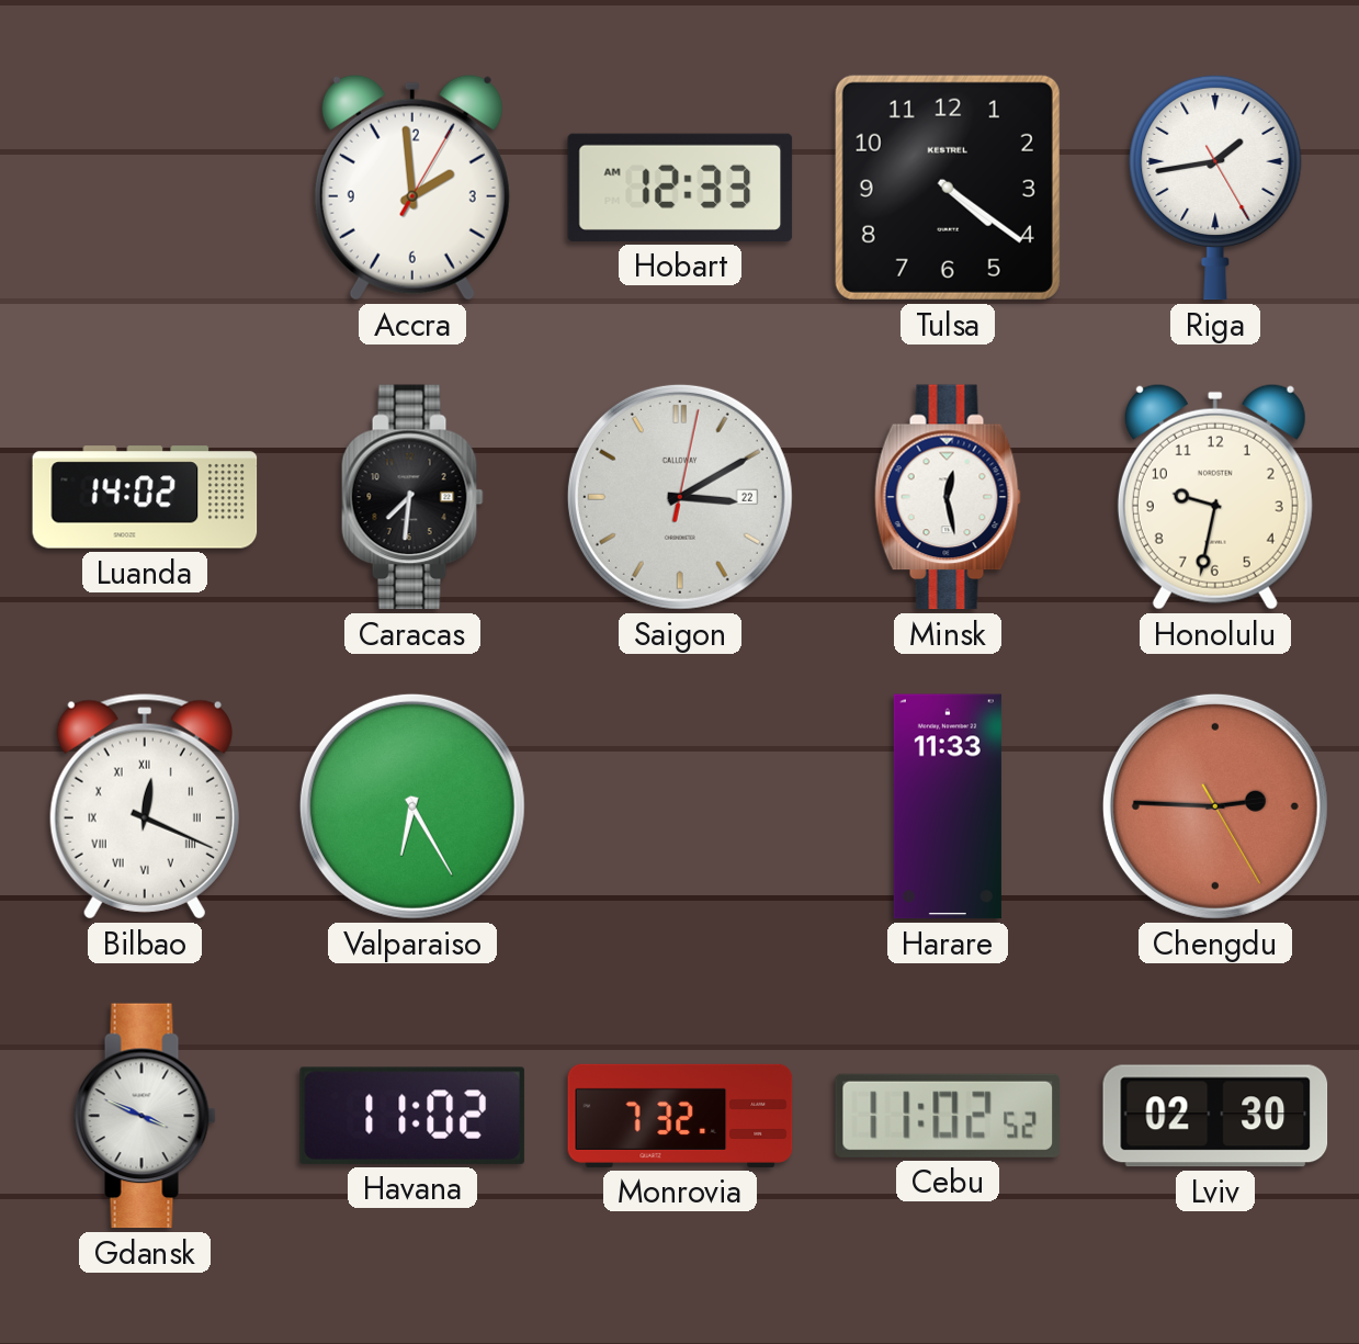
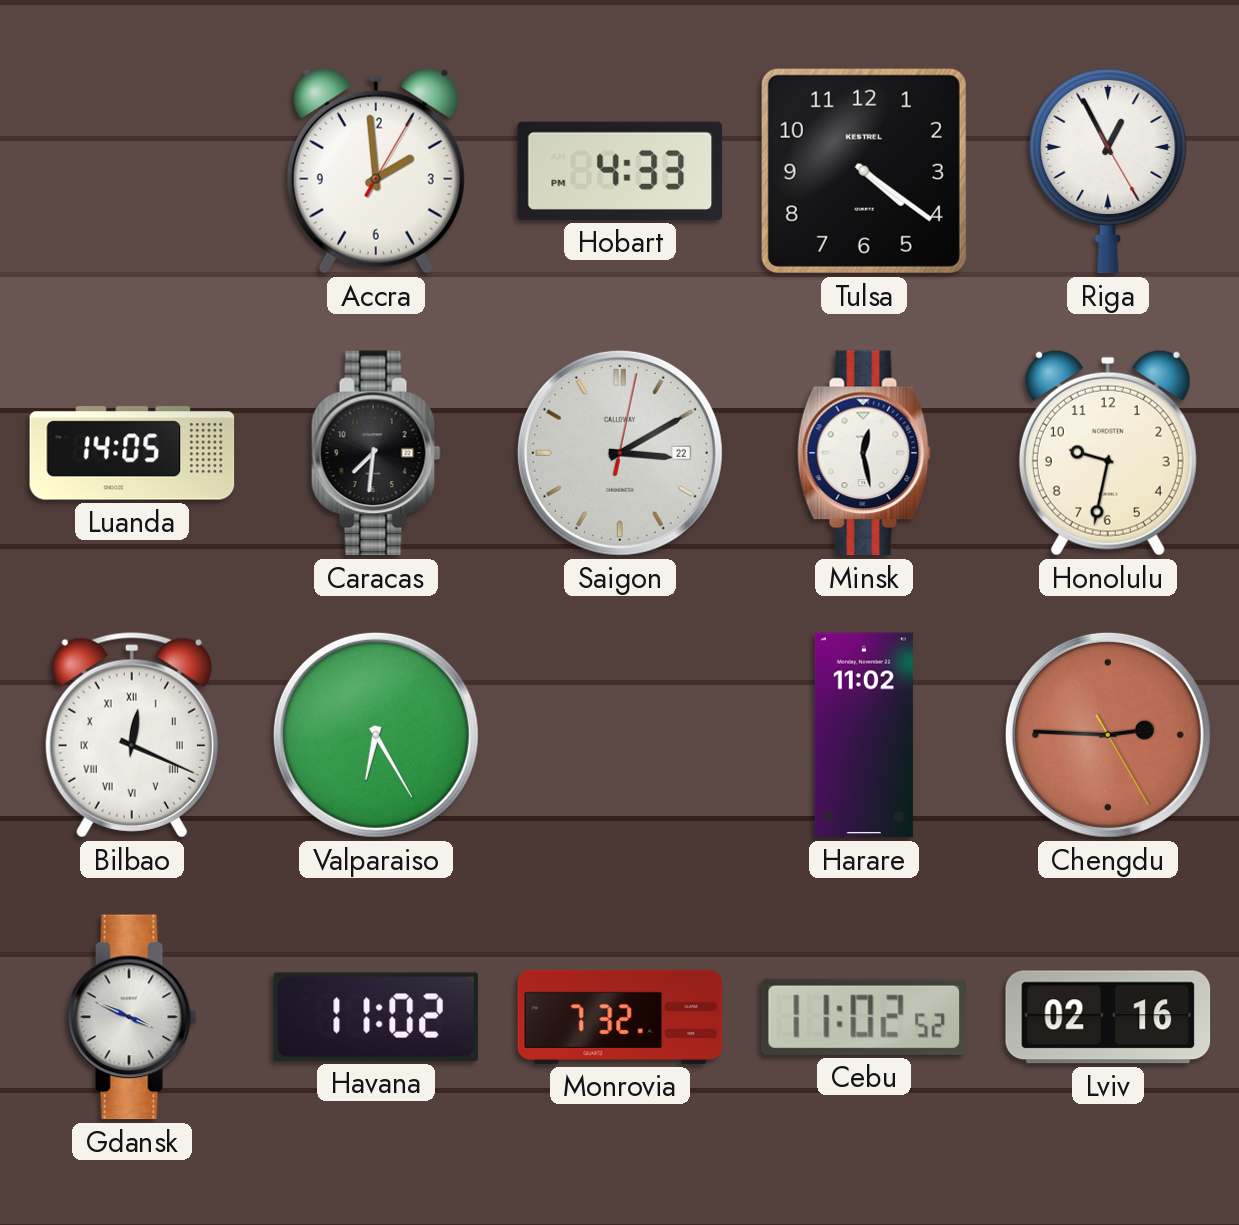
Hobart: 12:33 -> 4:33
Riga: 1:43 -> 12:55
Luanda: 14:02 -> 14:05
Harare: 11:33 -> 11:02
Lviv: 02:30 -> 02:16
